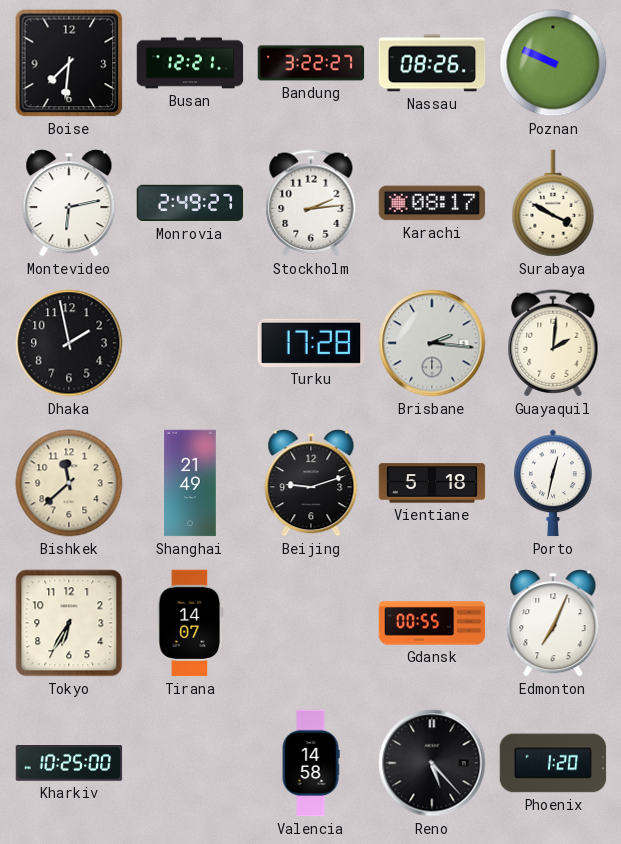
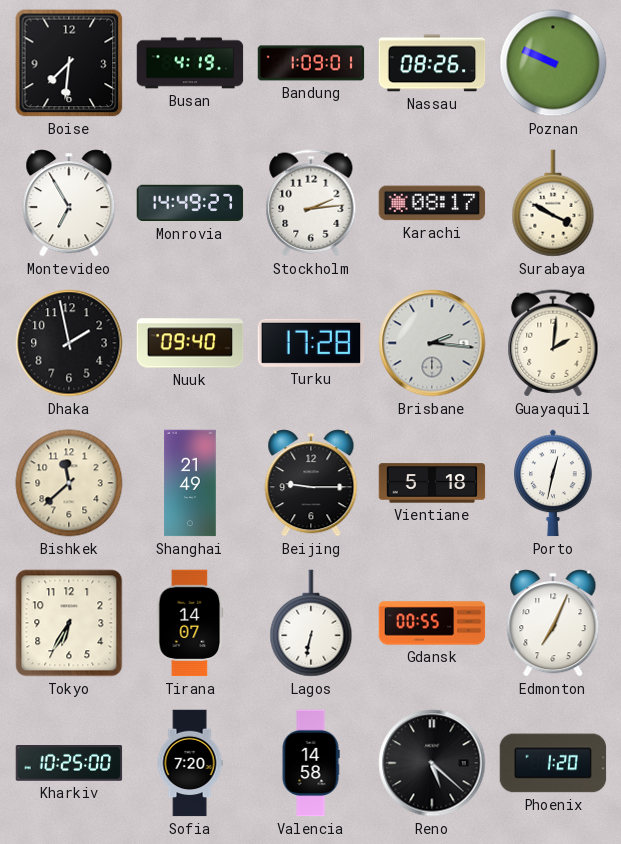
Busan: 12:21 -> 4:19
Bandung: 3:22 -> 1:09
Montevideo: 6:13 -> 6:55
Monrovia: 2:49 -> 14:49
Nuuk: none -> 09:40
Beijing: 9:12 -> 9:15
Lagos: none -> 6:32
Sofia: none -> 7:20
Reno: 5:23 -> 5:22
